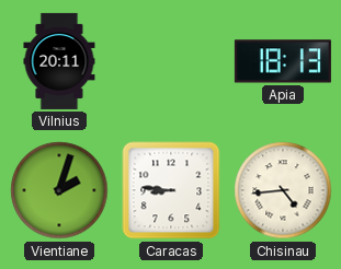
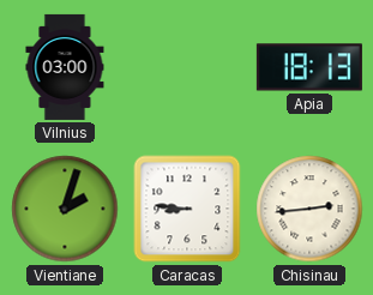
Vilnius: 20:11 -> 03:00
Chisinau: 4:44 -> 2:44
